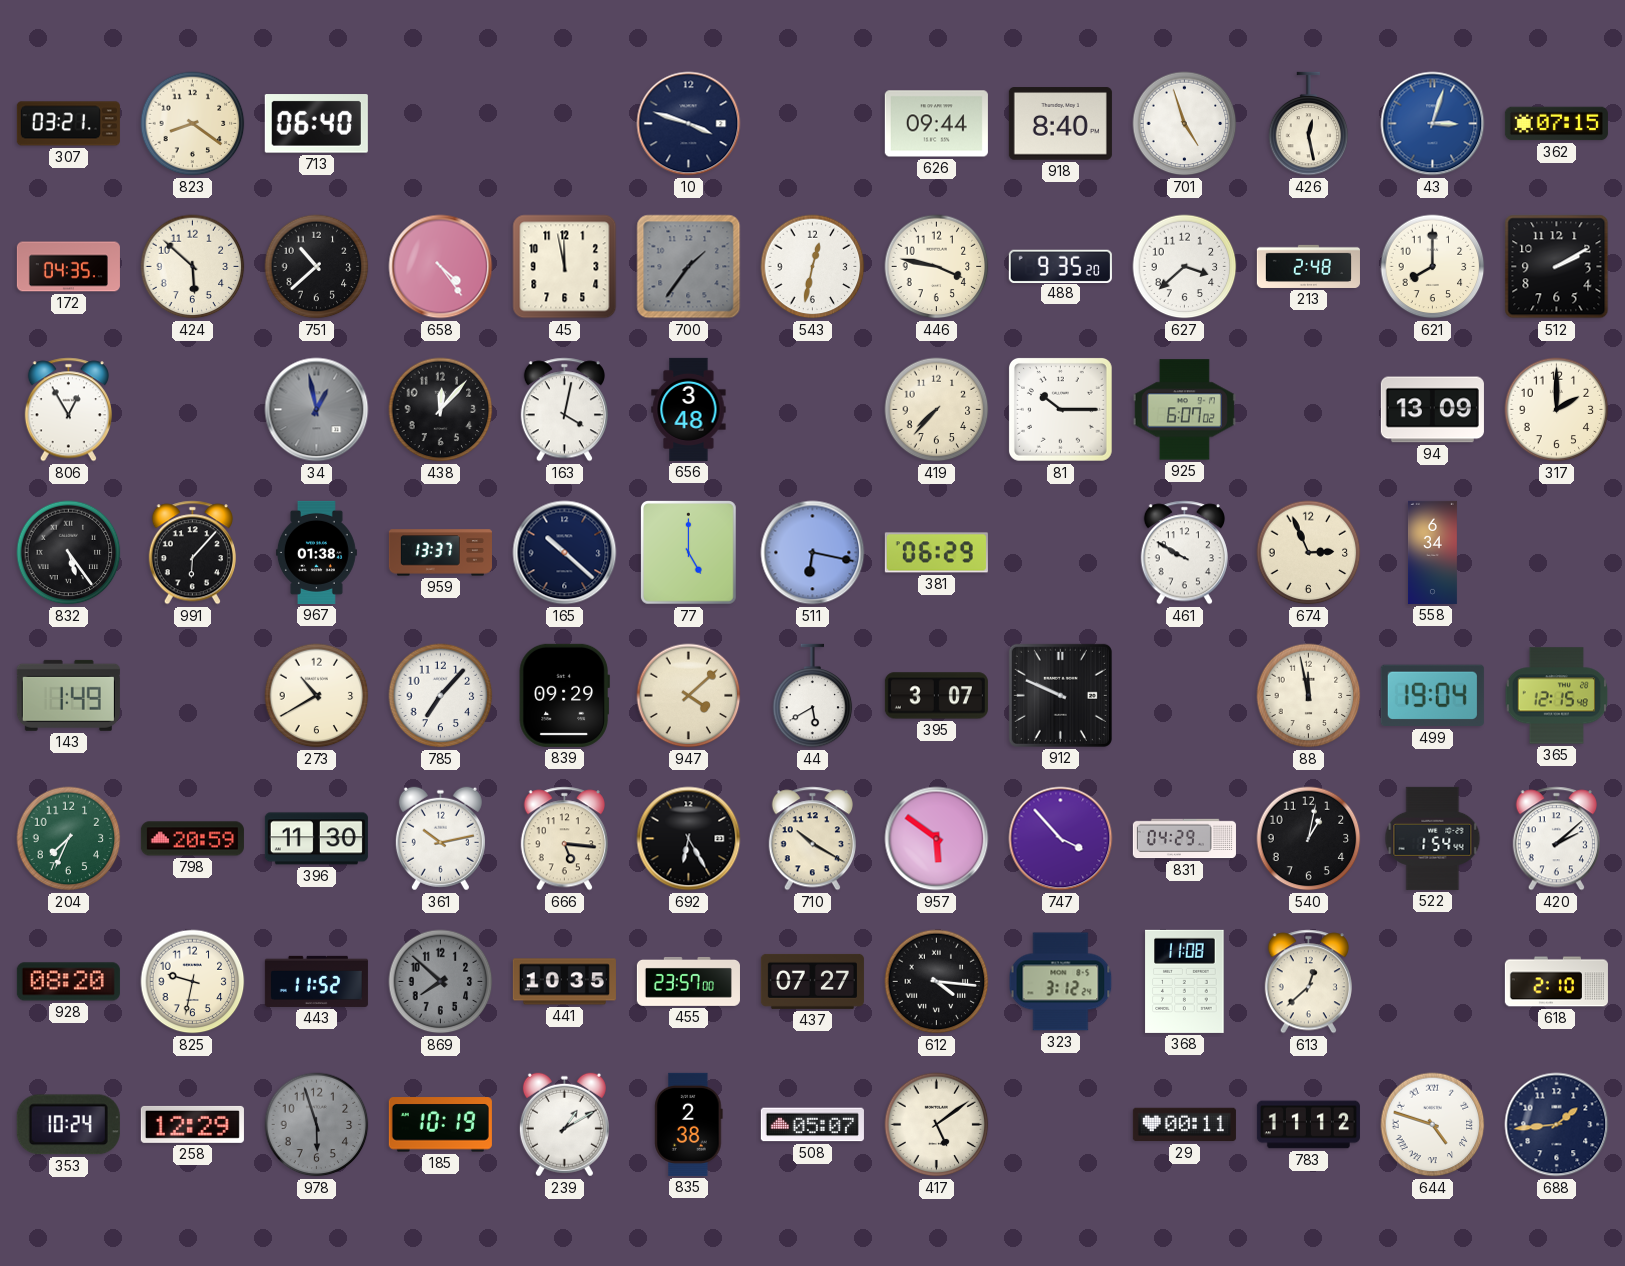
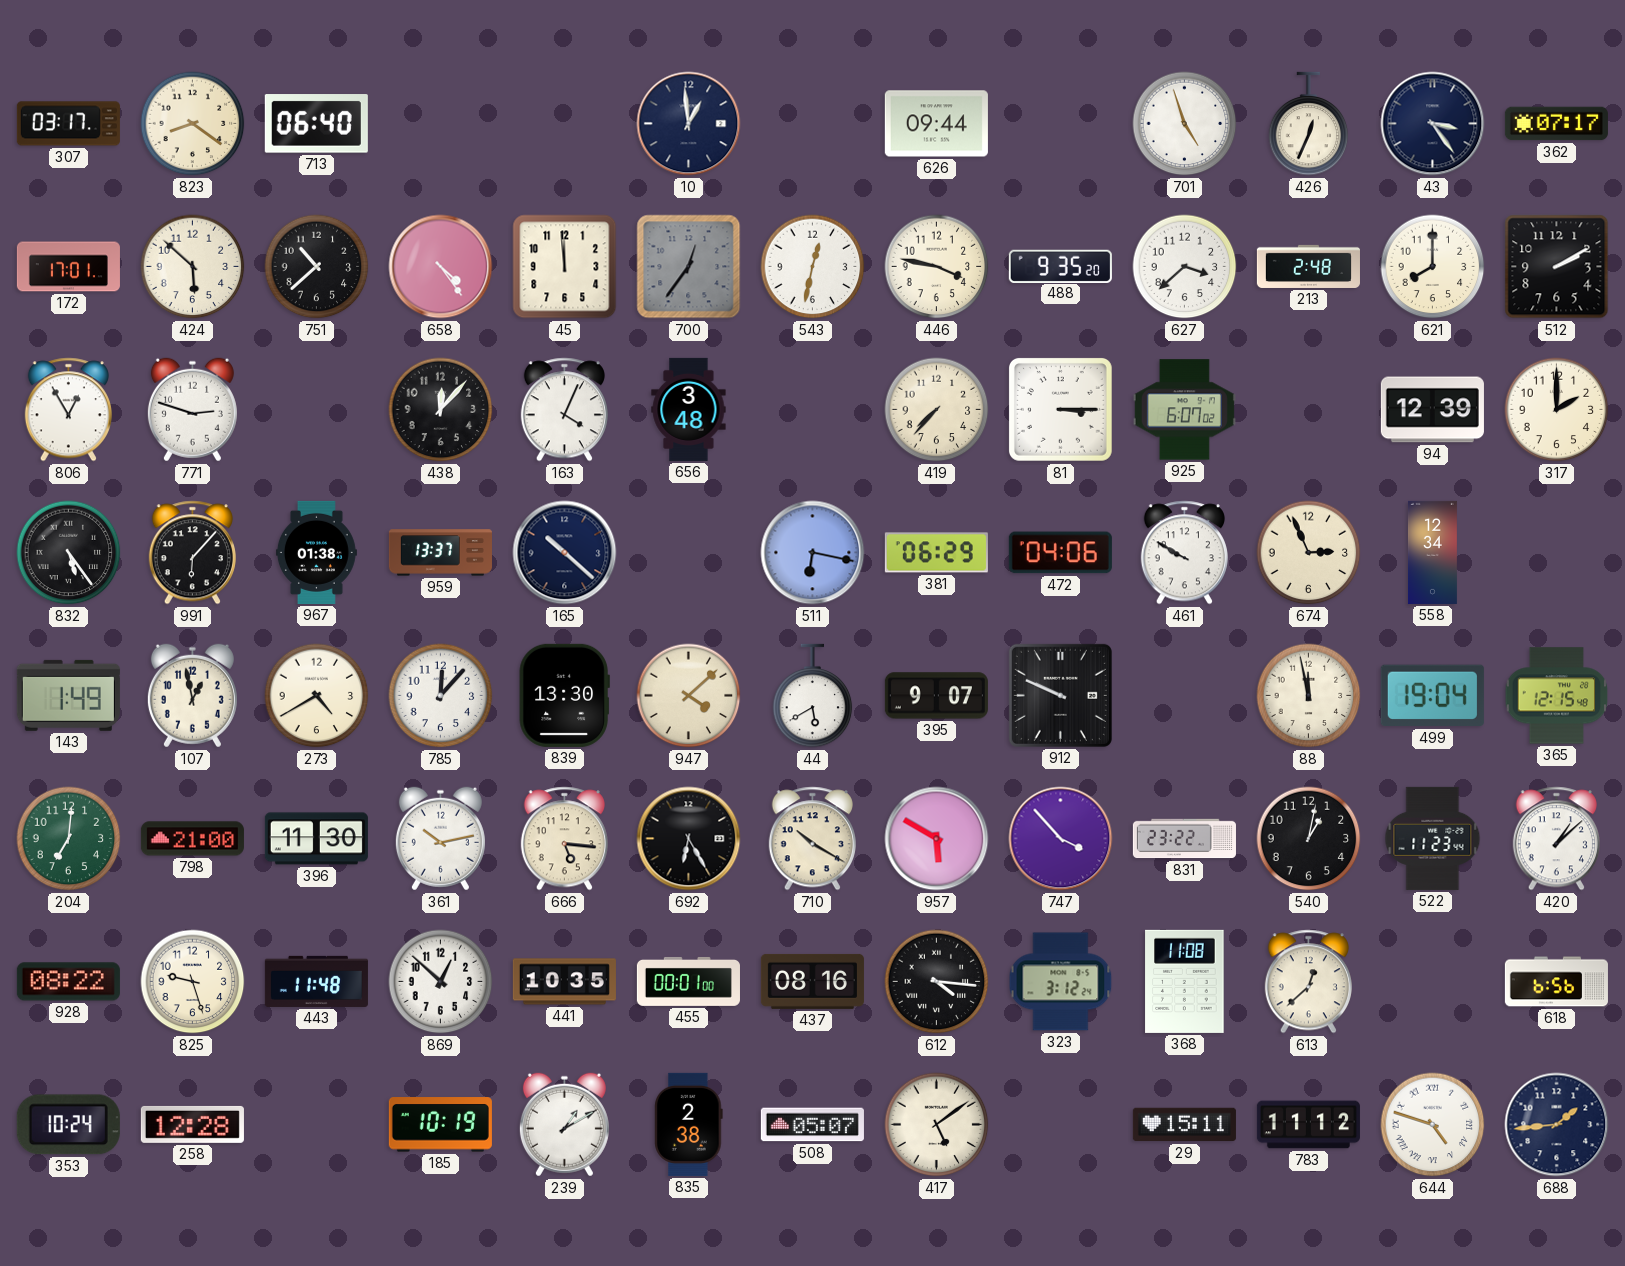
307: 03:21 -> 03:17
10: 3:48 -> 12:59
918: 8:40 -> none
426: 12:28 -> 12:34
43: 3:03 -> 3:24
43 dial: blue -> navy
362: 07:15 -> 07:17
172: 04:35 -> 17:01
45: 11:58 -> 11:59
700: 1:36 -> 12:36
771: none -> 2:48
34: 12:58 -> none
163: 4:02 -> 4:04
81: 10:15 -> 3:15
94: 13:09 -> 12:39
77: 5:00 -> none
472: none -> 04:06
558: 6:34 -> 12:34
107: none -> 12:58
273: 10:40 -> 4:40
785: 7:07 -> 12:07
839: 09:29 -> 13:30
395: 3:07 -> 9:07
204: 7:34 -> 7:01
798: 20:59 -> 21:00
957: 5:51 -> 5:50
831: 04:29 -> 23:22
522: 1:54 -> 11:23
420: 2:08 -> 1:08
928: 08:20 -> 08:22
825: 9:32 -> 9:27
443: 11:52 -> 11:48
869: 7:52 -> 12:52
869 dial: grey -> white
455: 23:57 -> 00:01
437: 07:27 -> 08:16
618: 2:10 -> 6:56
258: 12:29 -> 12:28
978: 5:57 -> none
29: 00:11 -> 15:11
